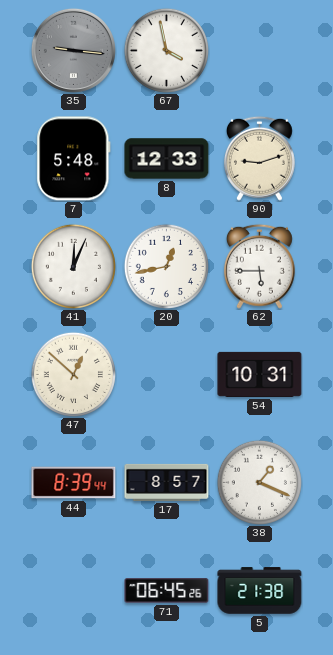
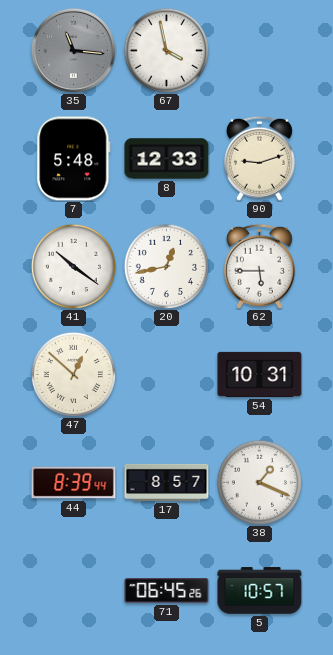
35: 9:16 -> 11:16
41: 12:04 -> 10:21
5: 21:38 -> 10:57
